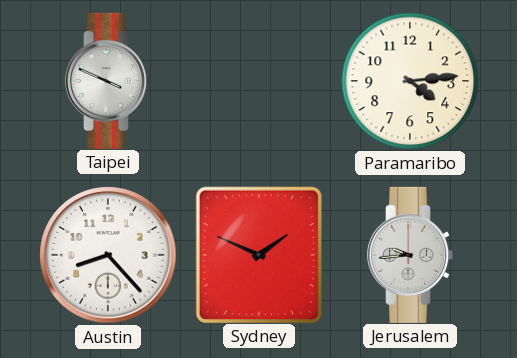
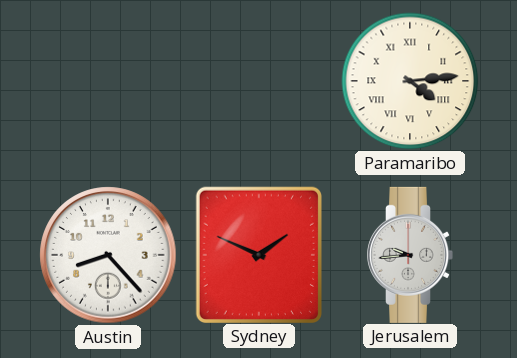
Taipei: 3:49 -> none
Paramaribo numerals: Arabic -> Roman
